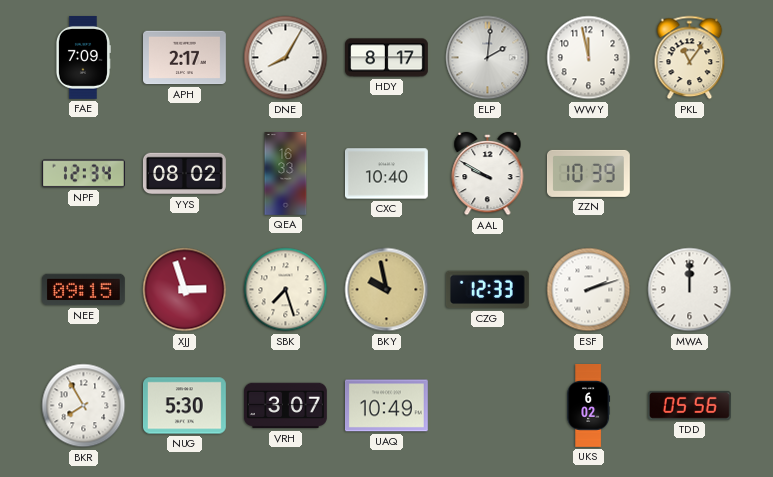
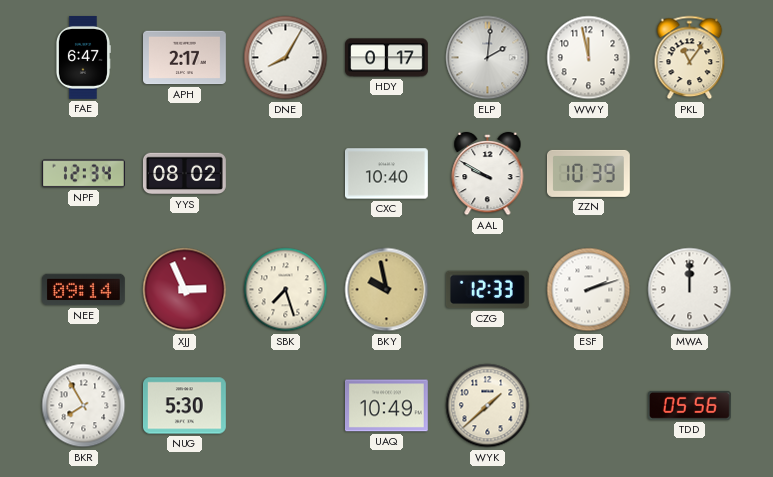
FAE: 7:09 -> 6:47
HDY: 8:17 -> 0:17
QEA: 16:33 -> none
NEE: 09:15 -> 09:14
XJJ: 2:57 -> 2:56
VRH: 3:07 -> none
WYK: none -> 1:38
UKS: 6:02 -> none
